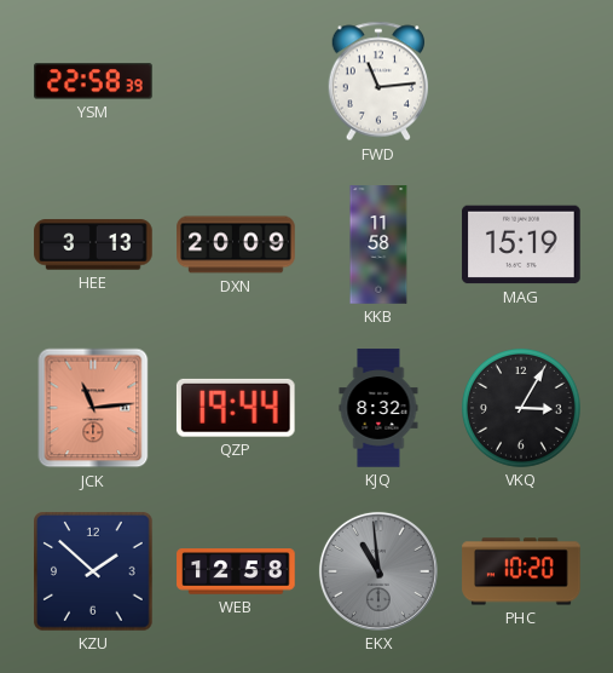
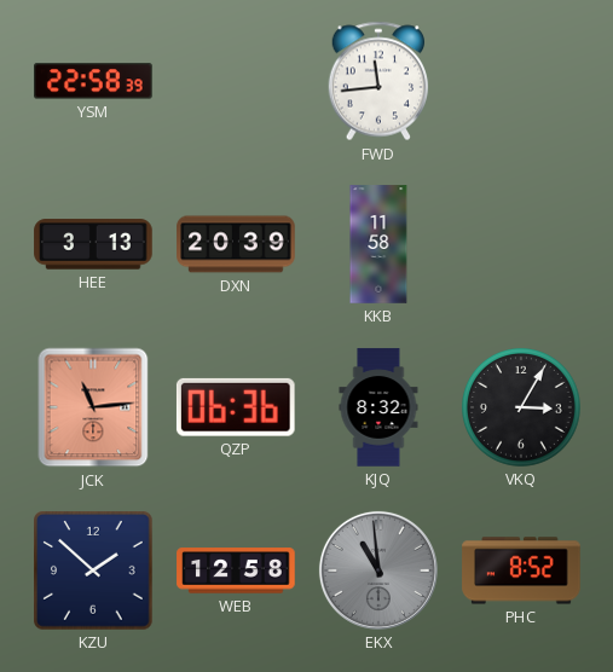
FWD: 11:14 -> 11:44
DXN: 20:09 -> 20:39
MAG: 15:19 -> none
QZP: 19:44 -> 06:36
PHC: 10:20 -> 8:52
